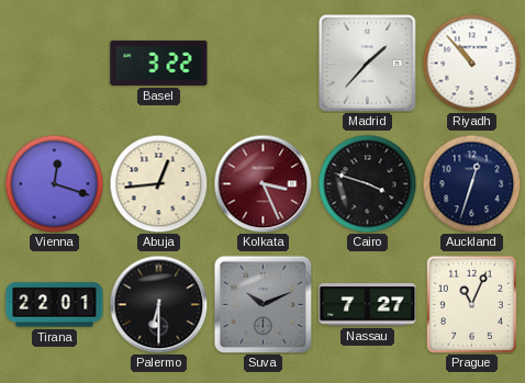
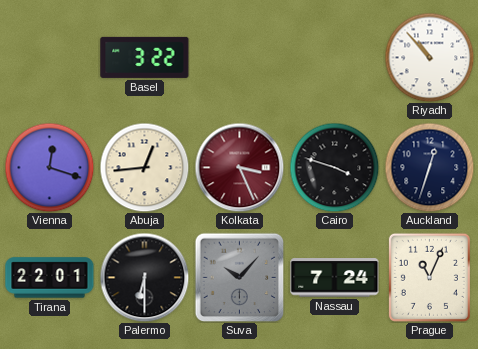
Madrid: 1:37 -> none
Suva: 10:11 -> 10:07
Nassau: 7:27 -> 7:24
